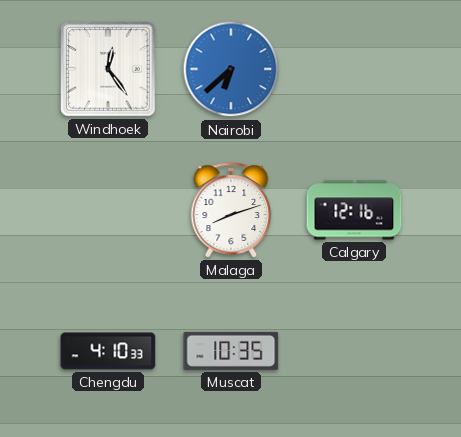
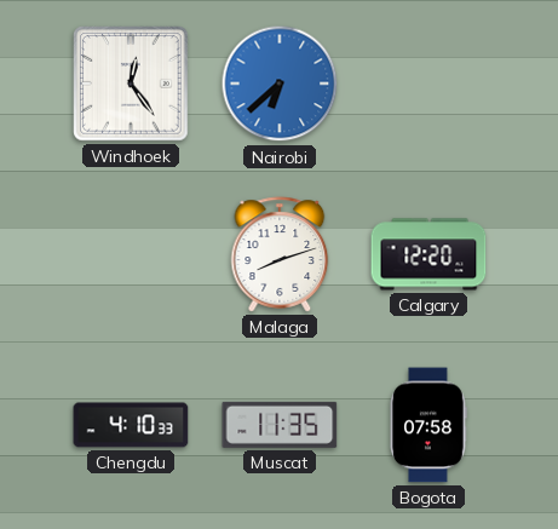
Calgary: 12:16 -> 12:20
Muscat: 10:35 -> 11:35
Bogota: none -> 07:58
